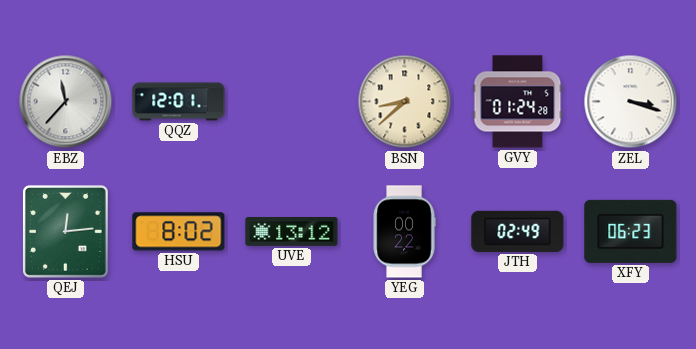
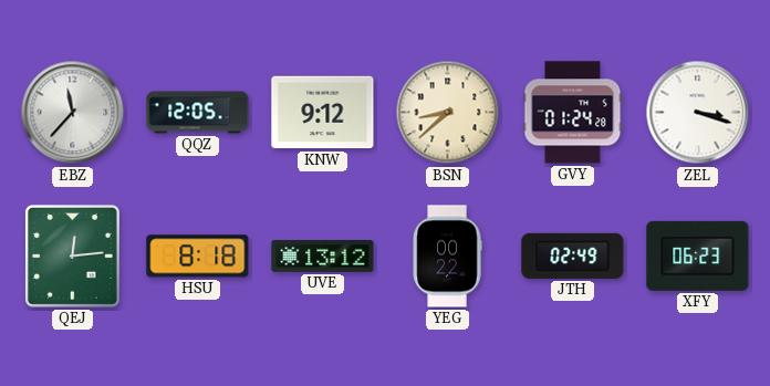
QQZ: 12:01 -> 12:05
KNW: none -> 9:12
HSU: 8:02 -> 8:18
